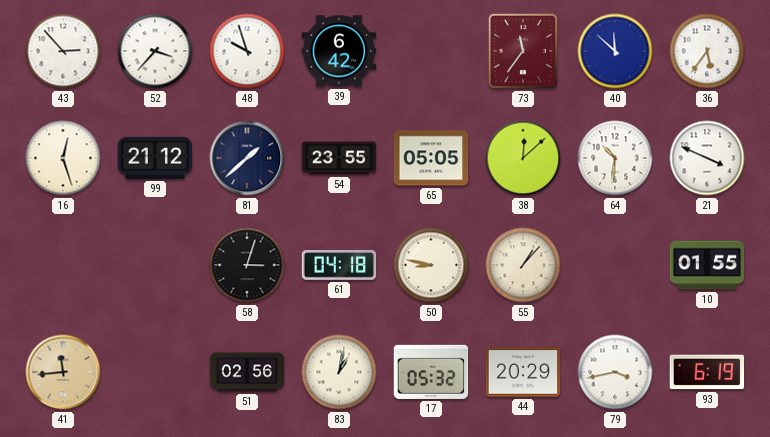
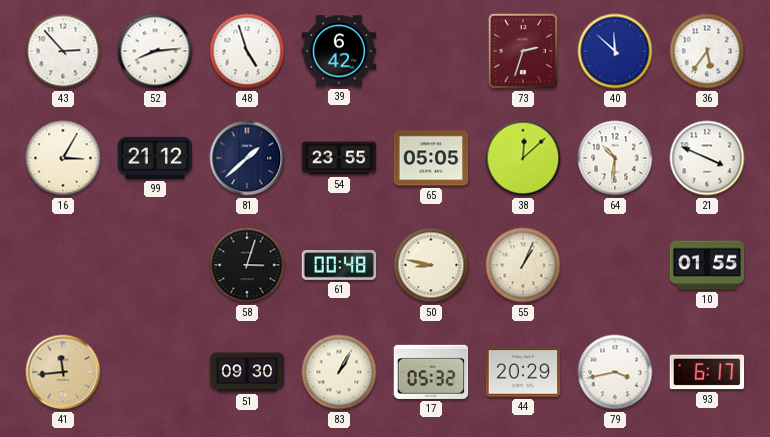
52: 3:37 -> 8:14
48: 9:57 -> 4:57
73: 11:36 -> 2:33
16: 12:27 -> 3:05
61: 04:18 -> 00:48
55: 1:07 -> 1:04
51: 02:56 -> 09:30
83: 1:02 -> 1:05
93: 6:19 -> 6:17
